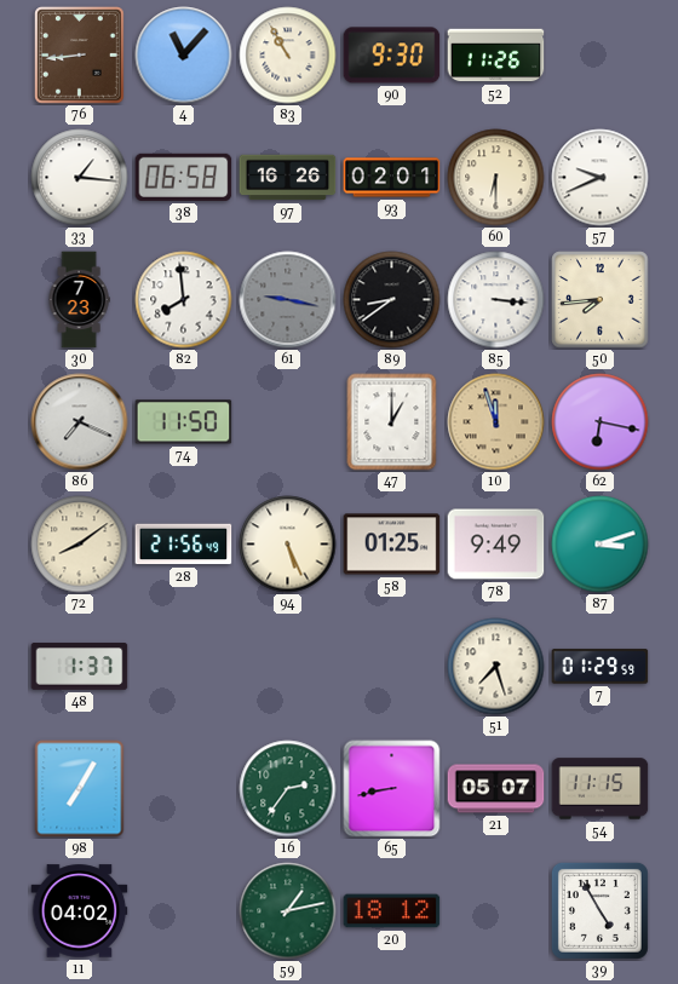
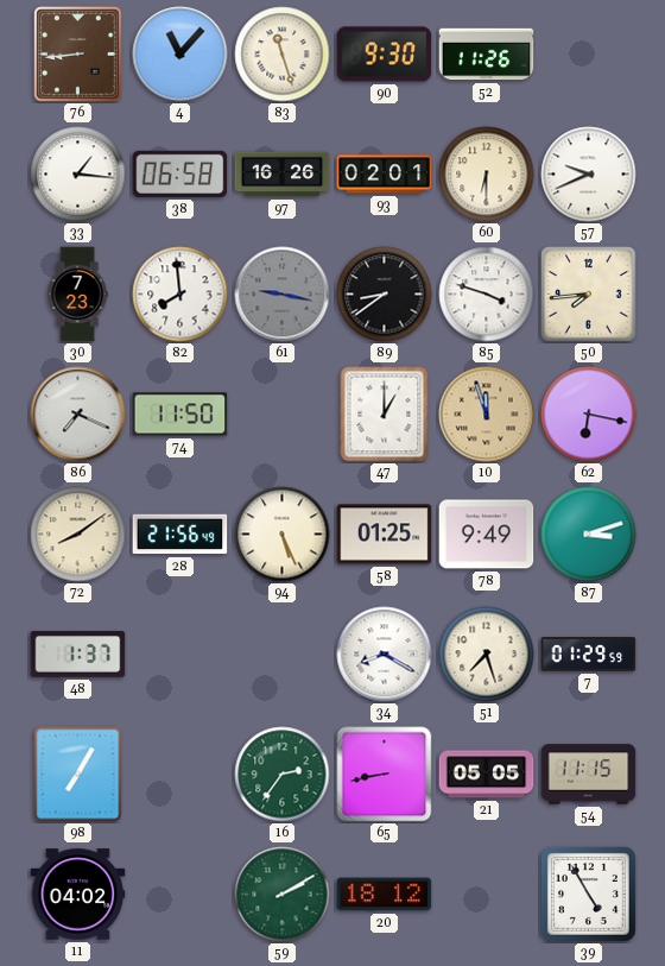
83: 10:55 -> 11:27
85: 3:16 -> 3:48
34: none -> 8:20
21: 05:07 -> 05:05
59: 1:13 -> 2:10
